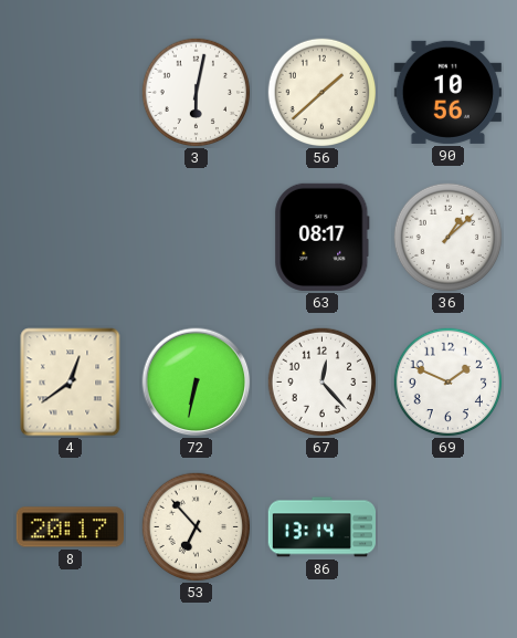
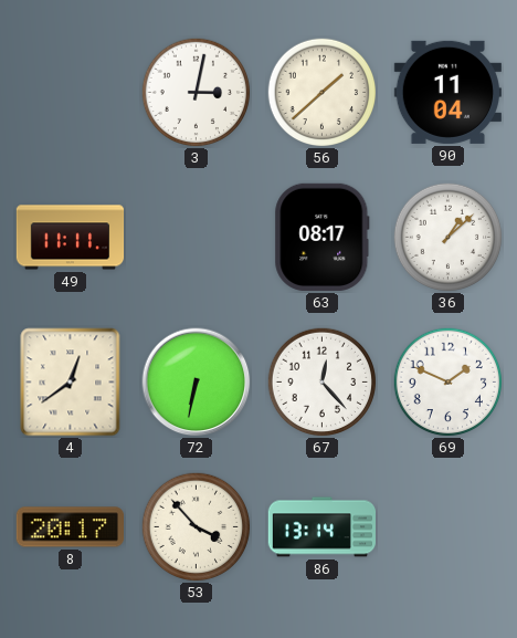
3: 6:02 -> 3:02
90: 10:56 -> 11:04
49: none -> 11:11
53: 6:53 -> 3:53
